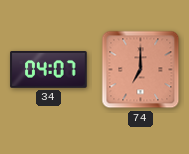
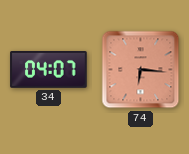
74: 7:00 -> 6:16
